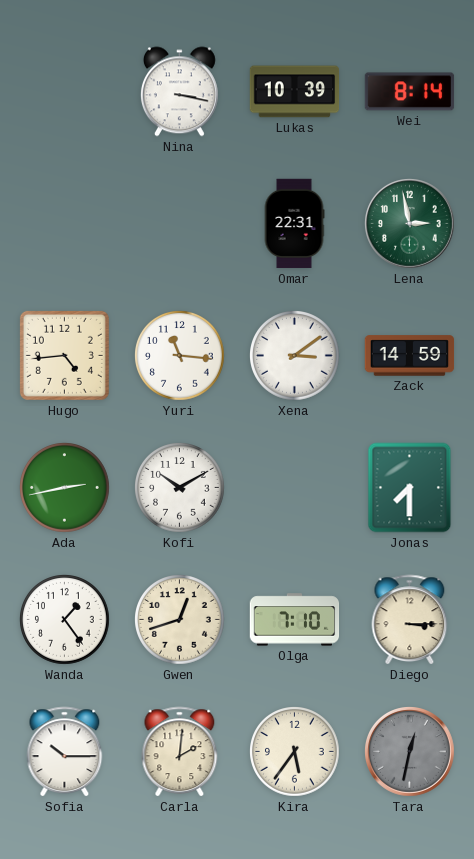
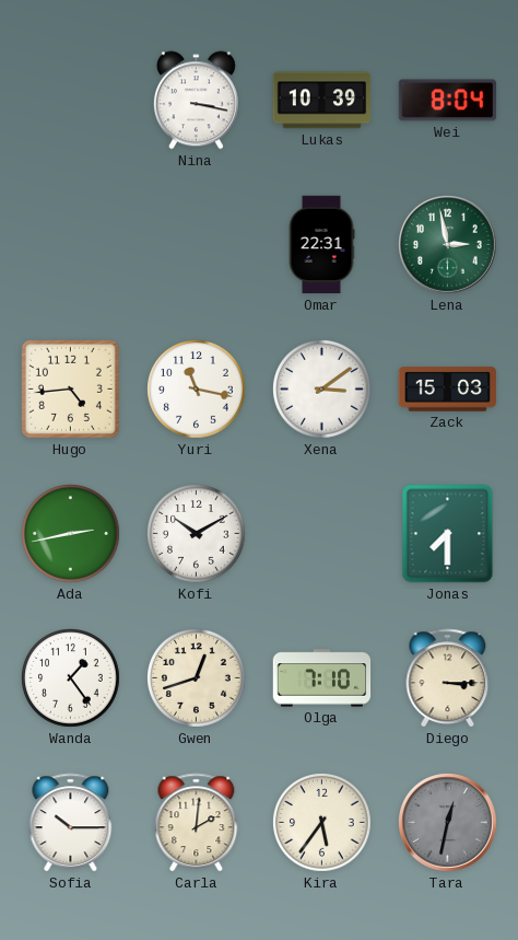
Wei: 8:14 -> 8:04
Yuri: 11:16 -> 11:17
Zack: 14:59 -> 15:03
